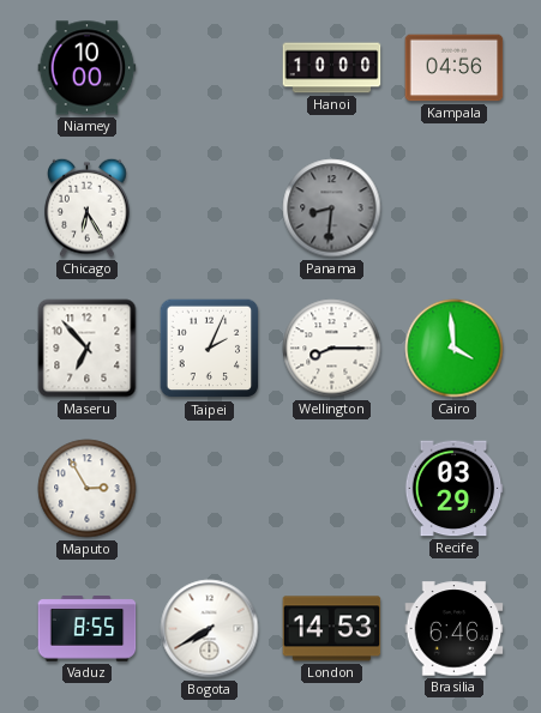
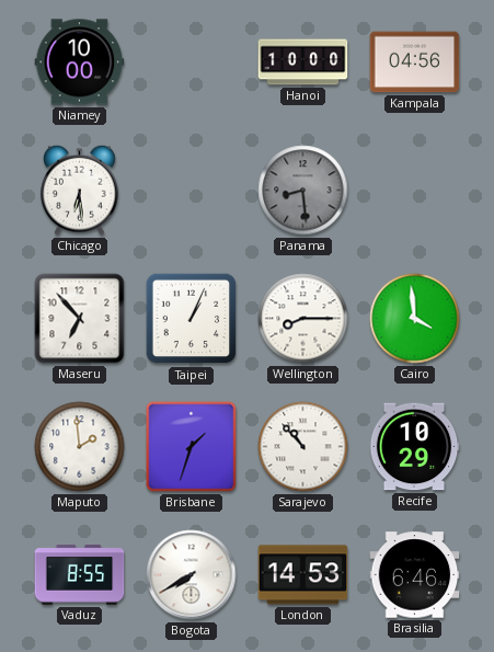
Chicago: 6:25 -> 6:29
Panama: 8:31 -> 8:29
Taipei: 2:04 -> 1:04
Maputo: 2:55 -> 1:59
Brisbane: none -> 1:33
Sarajevo: none -> 10:53
Recife: 03:29 -> 10:29
